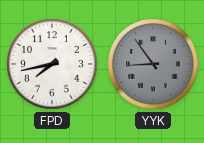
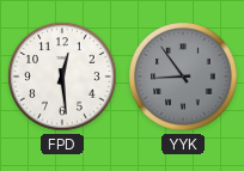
FPD: 7:43 -> 12:29
